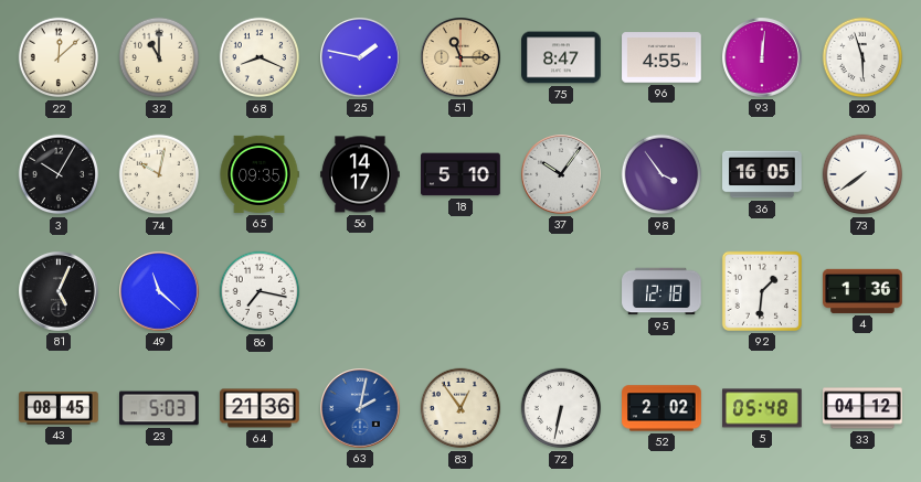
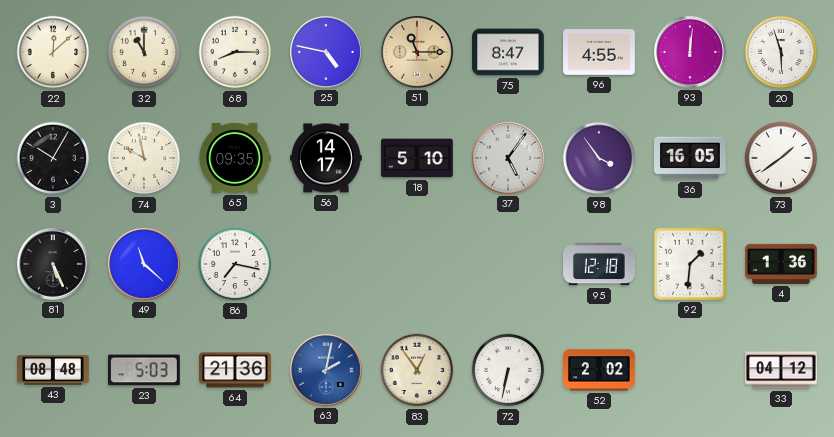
68: 8:19 -> 8:15
25: 1:47 -> 4:47
74: 10:02 -> 9:58
37: 10:06 -> 5:06
73: 7:39 -> 1:39
81: 5:04 -> 5:26
43: 08:45 -> 08:48
5: 05:48 -> none
